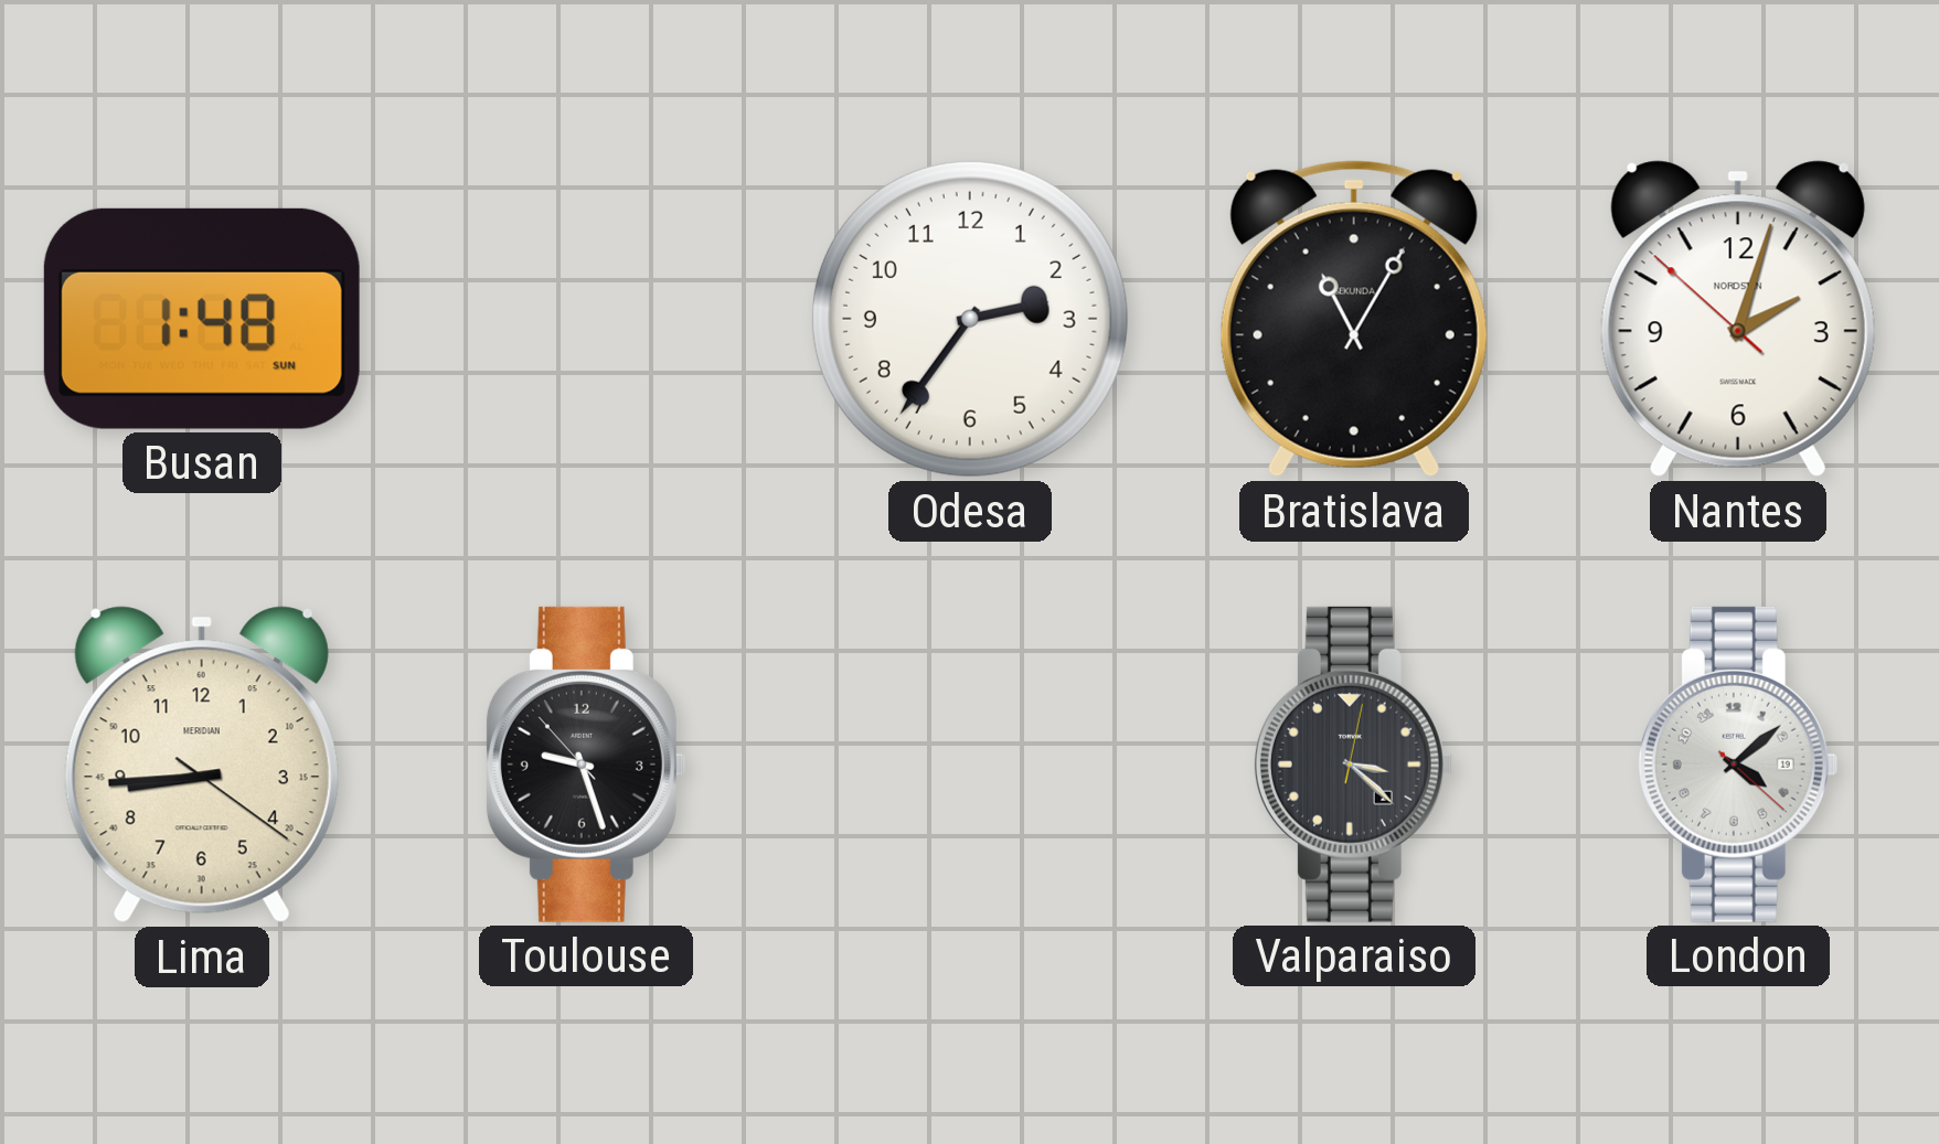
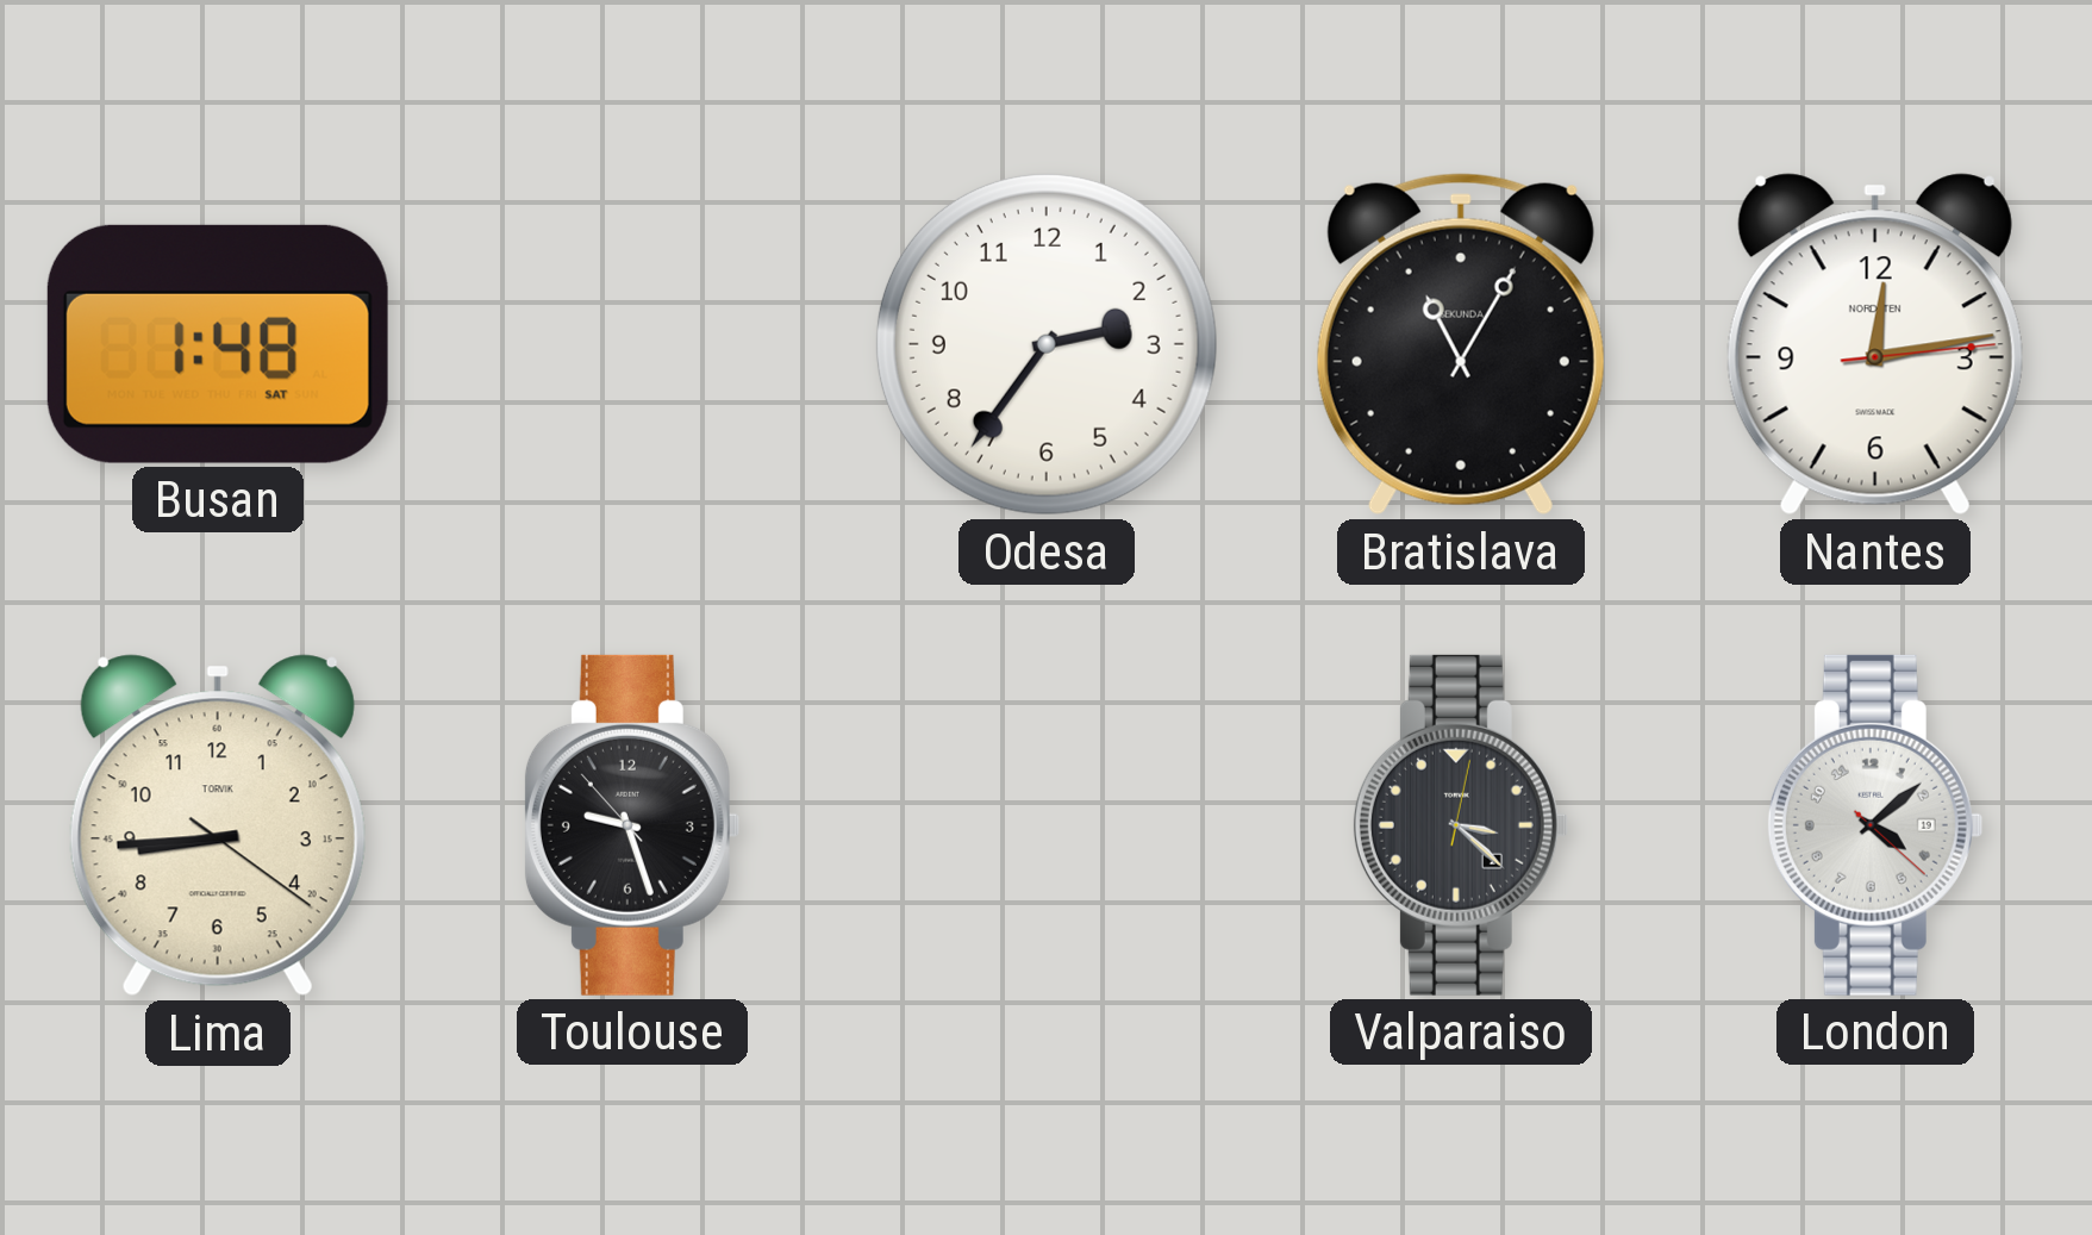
Busan date: SUN -> SAT
Nantes: 2:02 -> 12:13
Lima brand: MERIDIAN -> TORVIK
